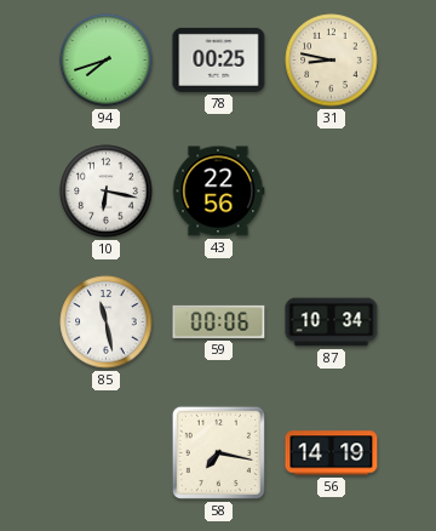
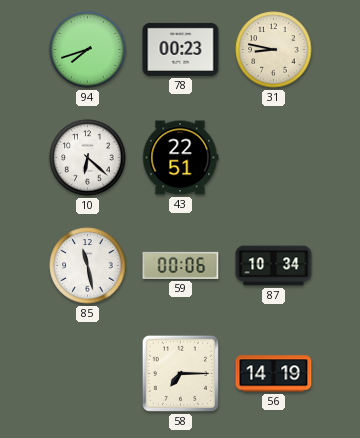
78: 00:25 -> 00:23
10: 6:17 -> 6:22
43: 22:56 -> 22:51
58: 7:17 -> 7:15
